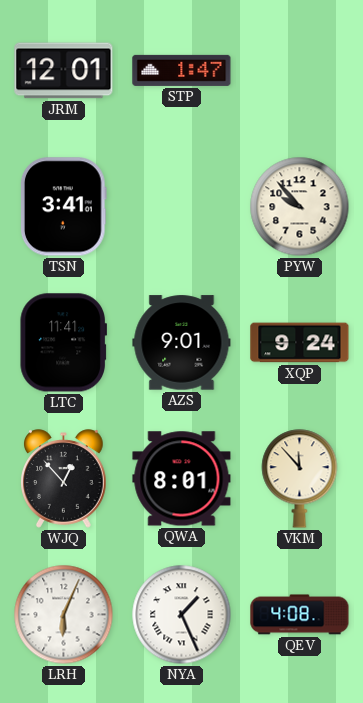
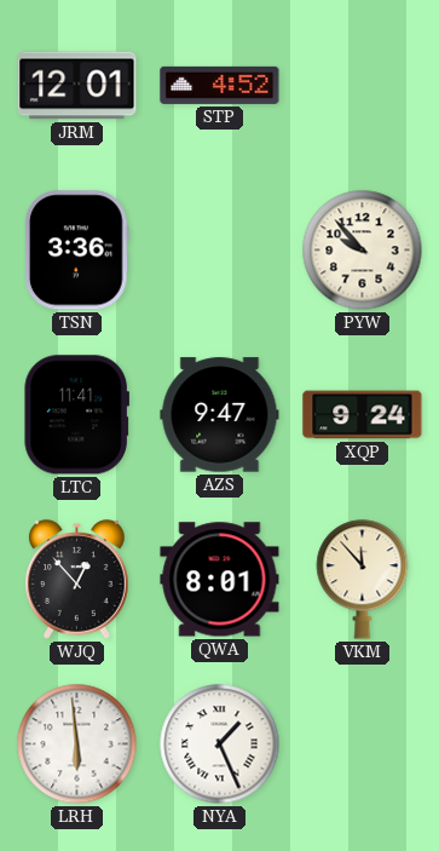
STP: 1:47 -> 4:52
TSN: 3:41 -> 3:36
AZS: 9:01 -> 9:47
LRH: 6:04 -> 5:59
QEV: 4:08 -> none
